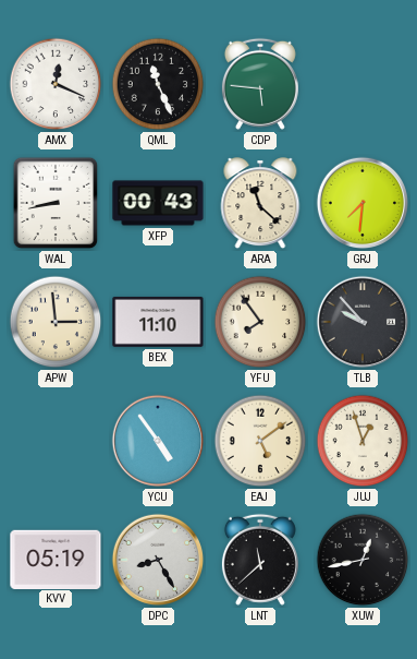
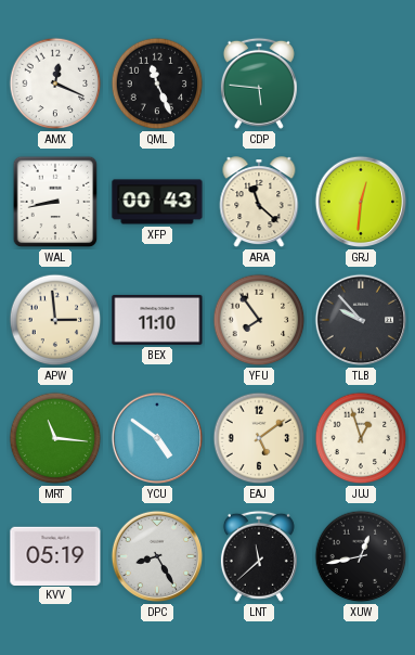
GRJ: 7:31 -> 12:31
MRT: none -> 11:16
YCU: 4:54 -> 4:51
